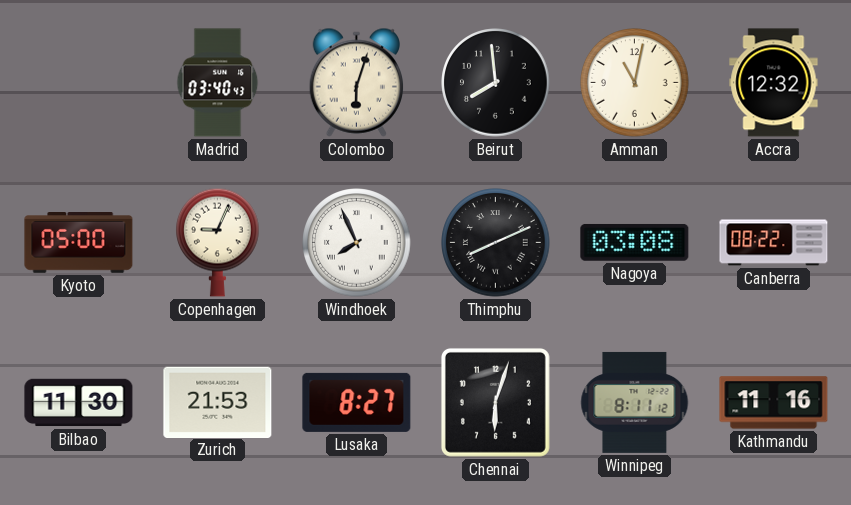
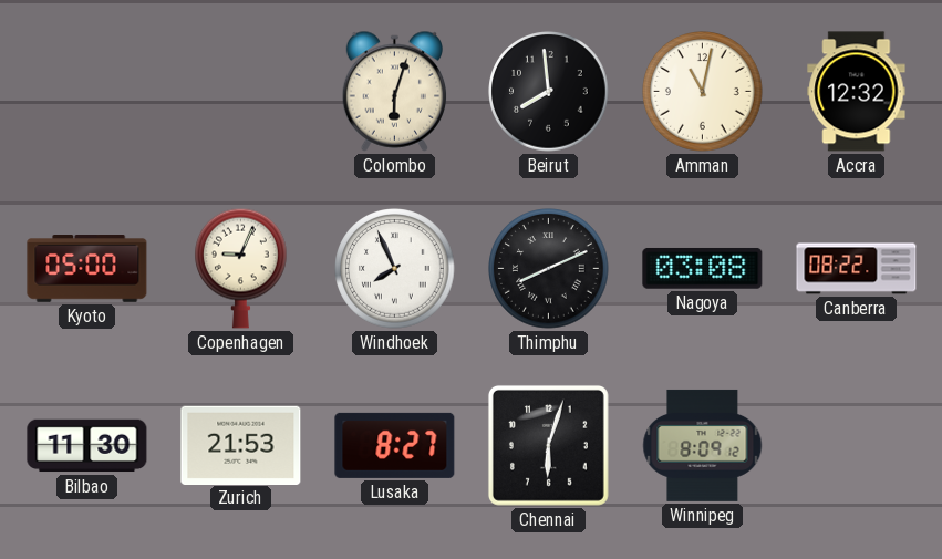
Madrid: 03:40 -> none
Winnipeg: 8:11 -> 8:09
Kathmandu: 11:16 -> none
